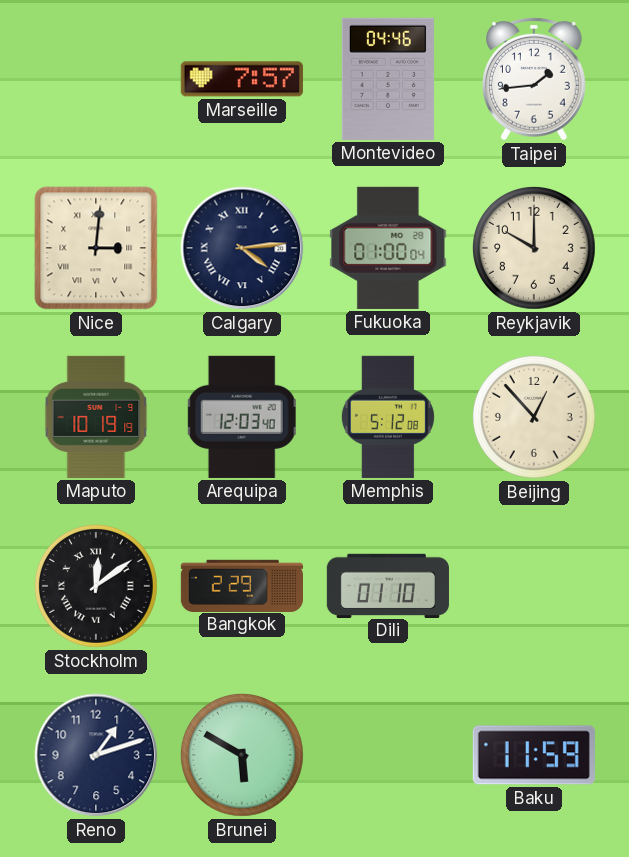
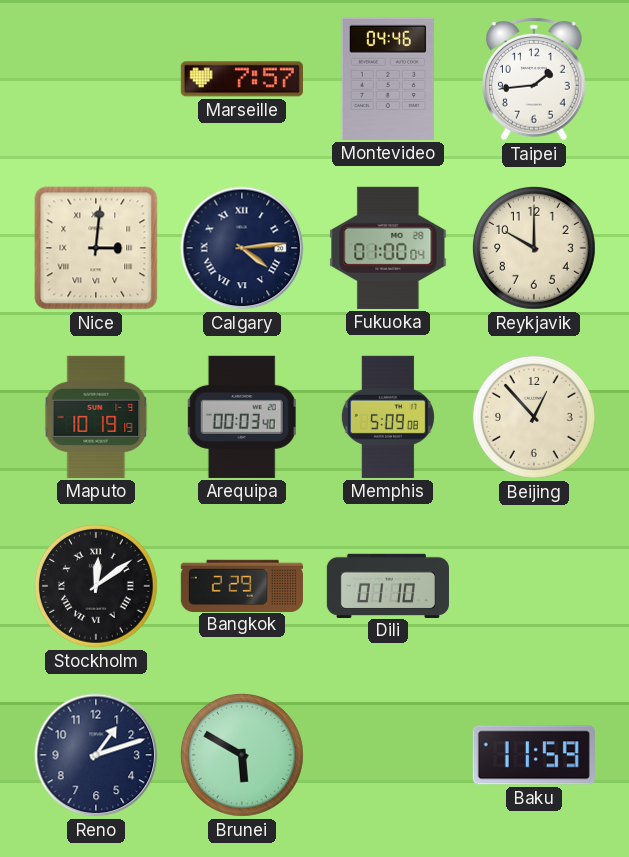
Arequipa: 12:03 -> 00:03
Memphis: 5:12 -> 5:09
